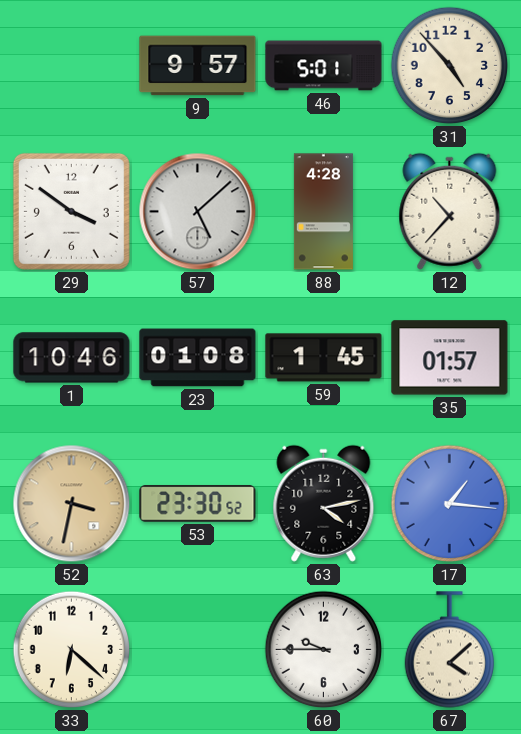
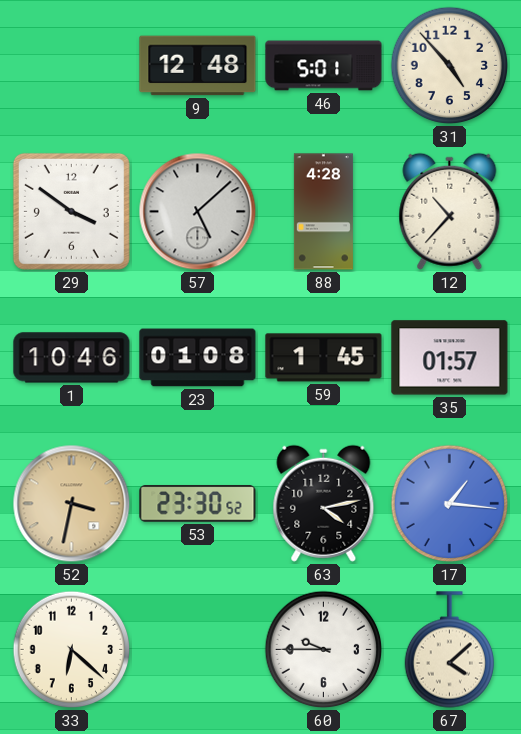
9: 9:57 -> 12:48
